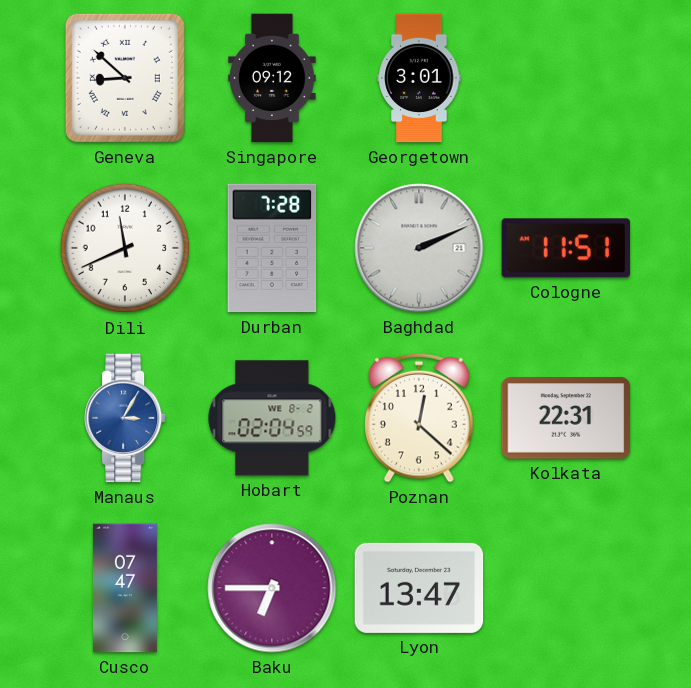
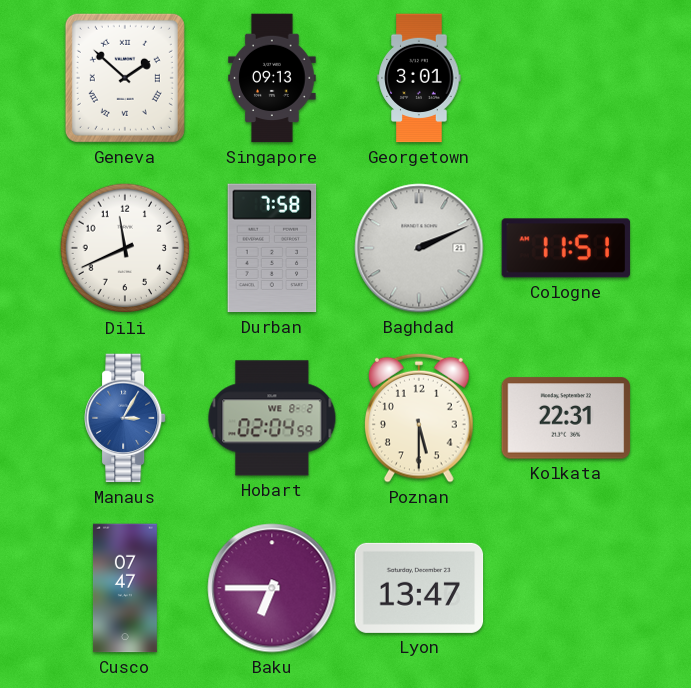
Geneva: 8:52 -> 1:52
Singapore: 09:12 -> 09:13
Durban: 7:28 -> 7:58
Poznan: 12:22 -> 5:30
